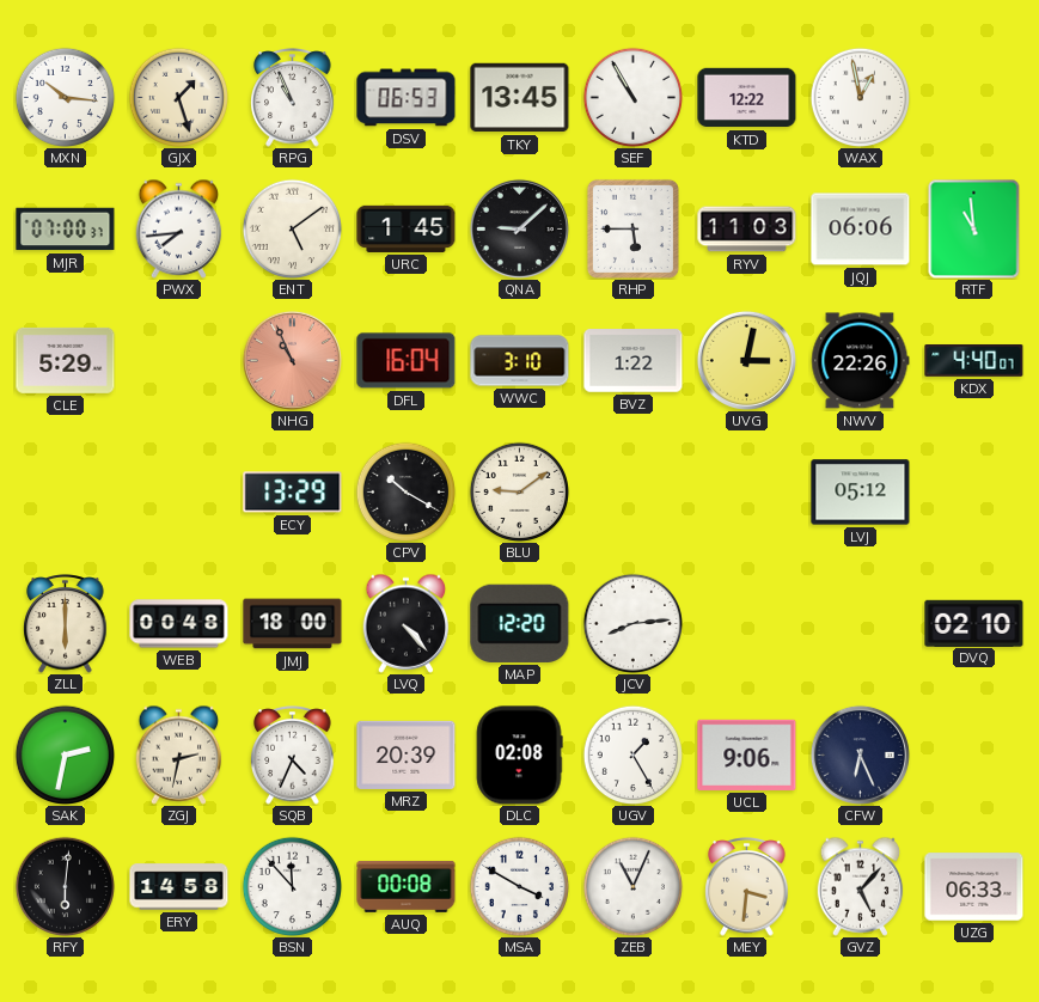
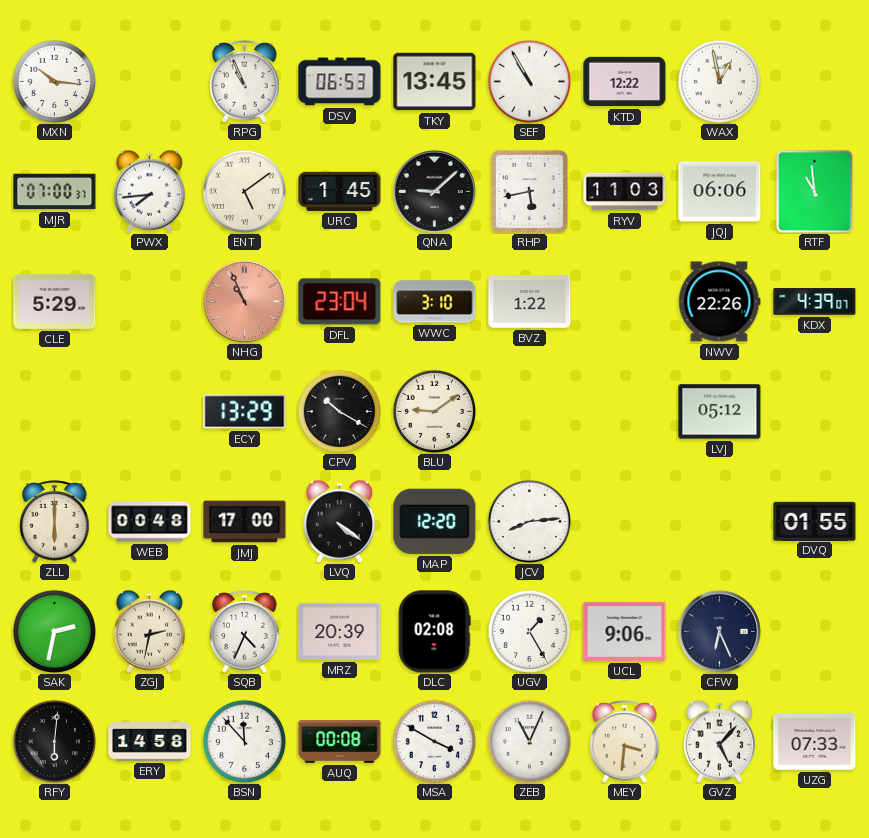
GJX: 1:27 -> none
RHP: 5:45 -> 5:43
DFL: 16:04 -> 23:04
UVG: 3:02 -> none
KDX: 4:40 -> 4:39
JMJ: 18:00 -> 17:00
LVQ: 4:23 -> 4:21
DVQ: 02:10 -> 01:55
UZG: 06:33 -> 07:33
